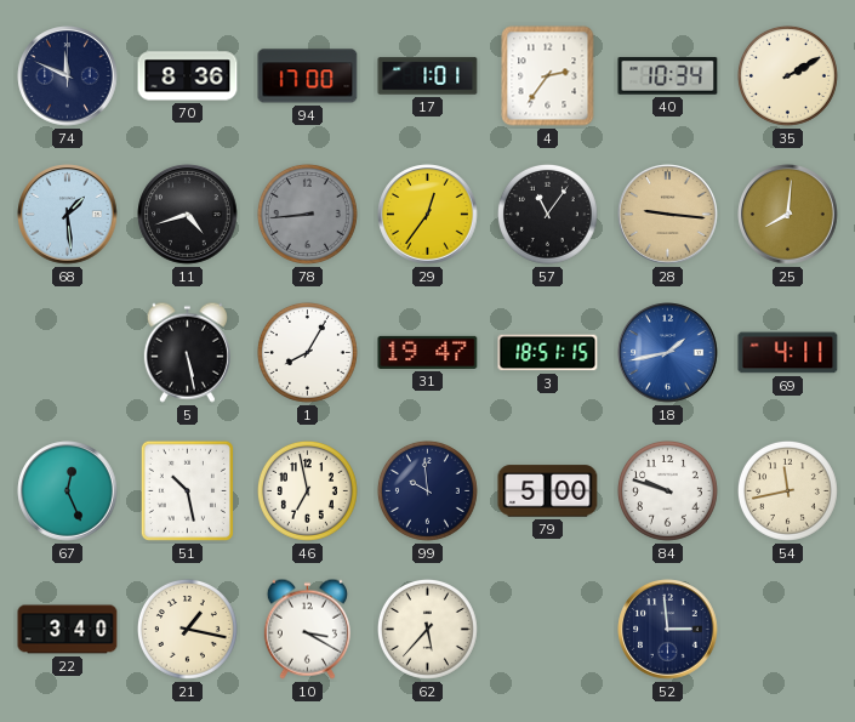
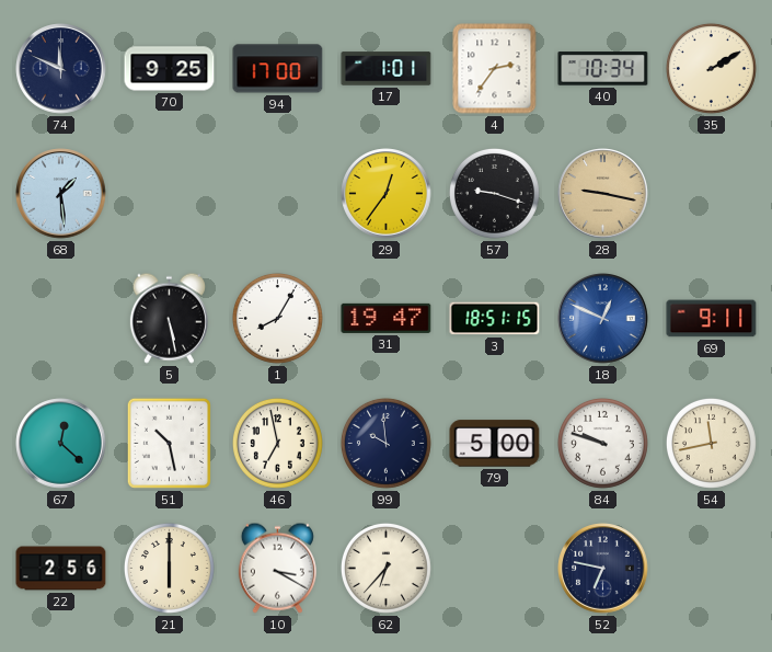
70: 8:36 -> 9:25
11: 4:42 -> none
78: 8:44 -> none
57: 11:06 -> 9:18
28: 9:16 -> 9:17
25: 8:01 -> none
18: 1:43 -> 12:49
69: 4:11 -> 9:11
67: 12:26 -> 12:22
22: 3:40 -> 2:56
21: 1:17 -> 6:00
62: 5:37 -> 6:37
52: 2:59 -> 6:47
